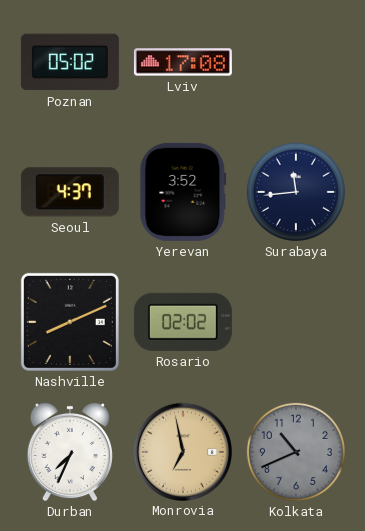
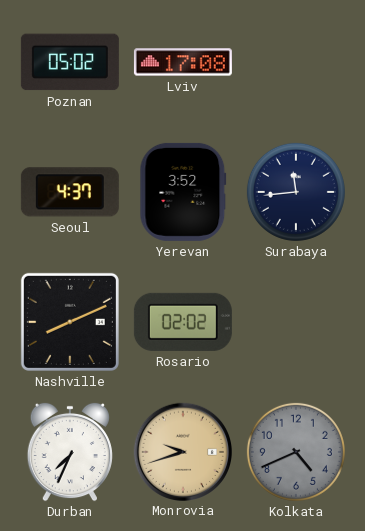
Monrovia: 6:58 -> 9:42
Kolkata: 10:41 -> 4:41
